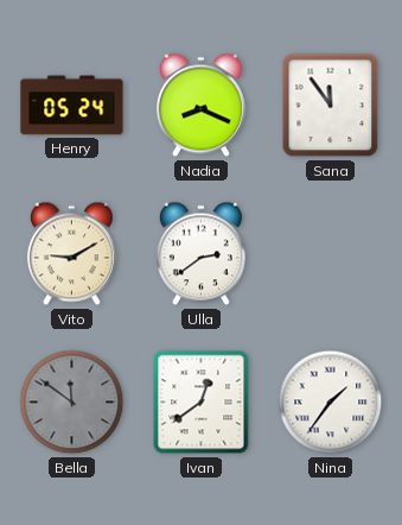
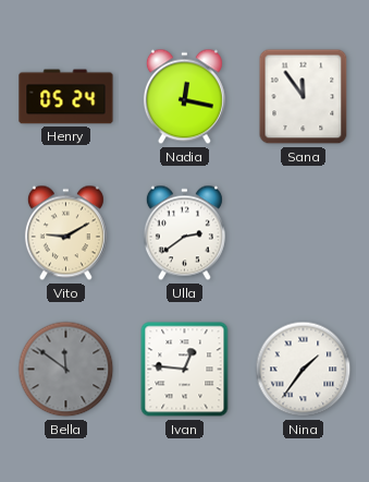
Nadia: 8:19 -> 12:17
Ivan: 12:39 -> 12:46
